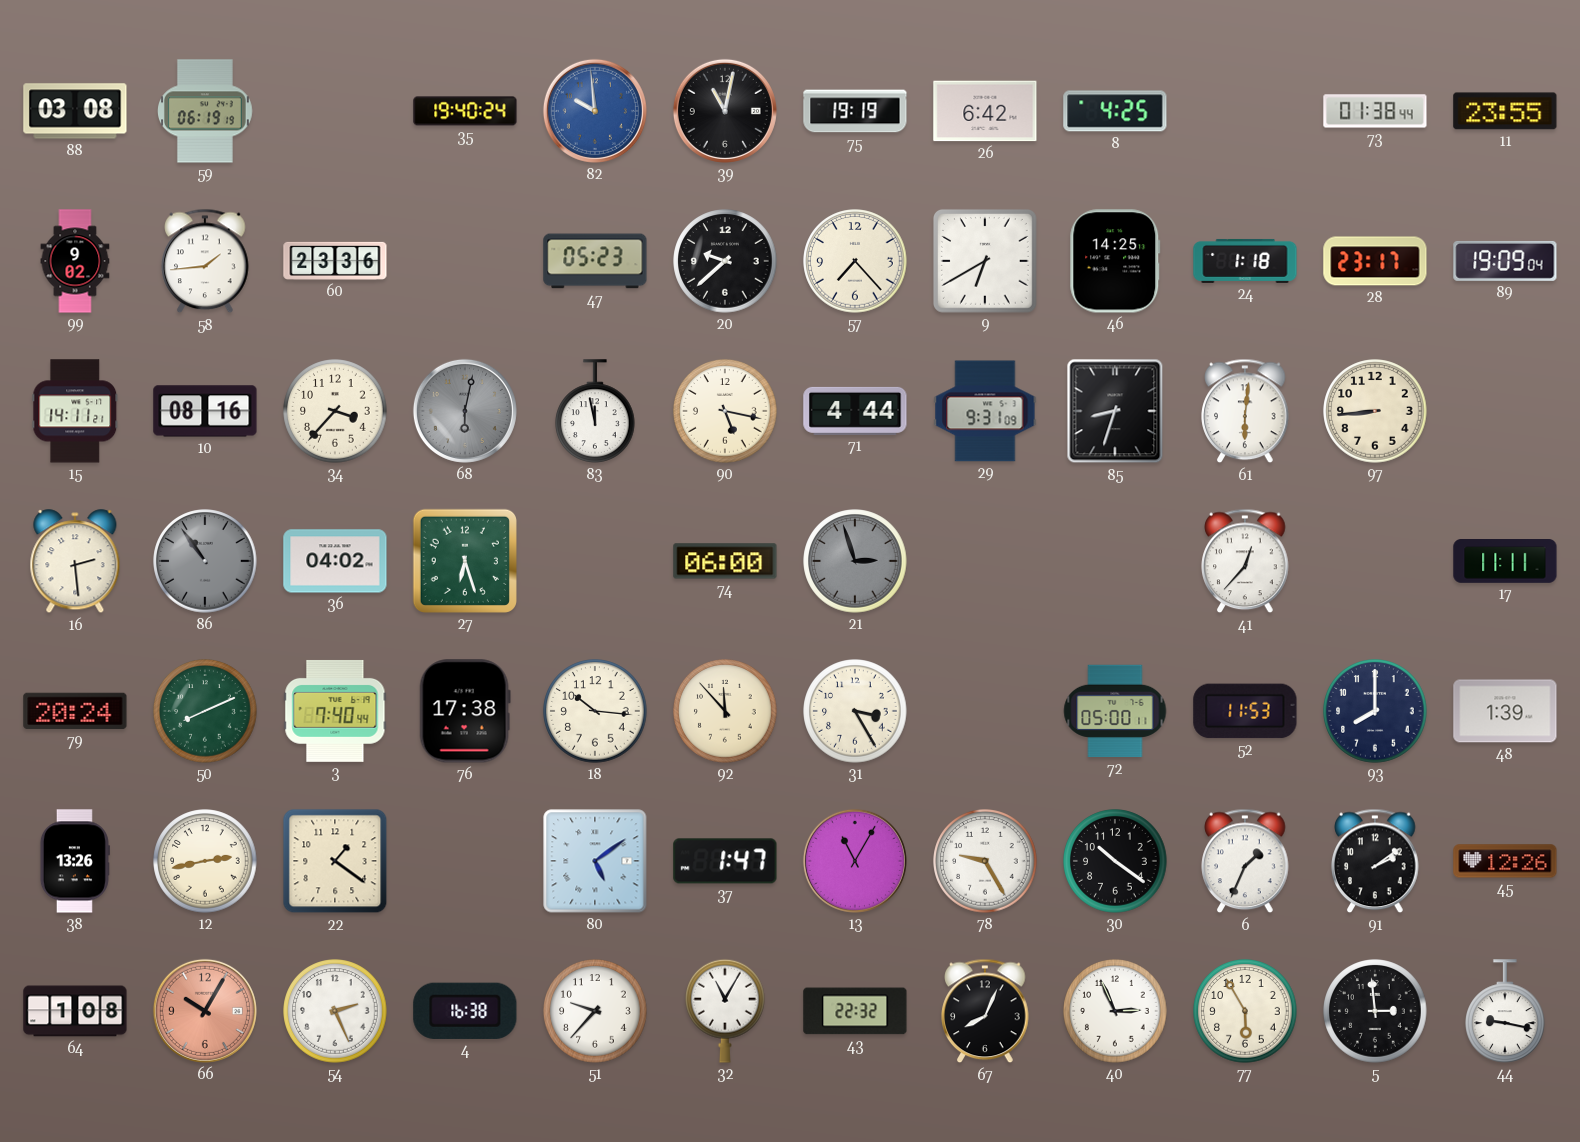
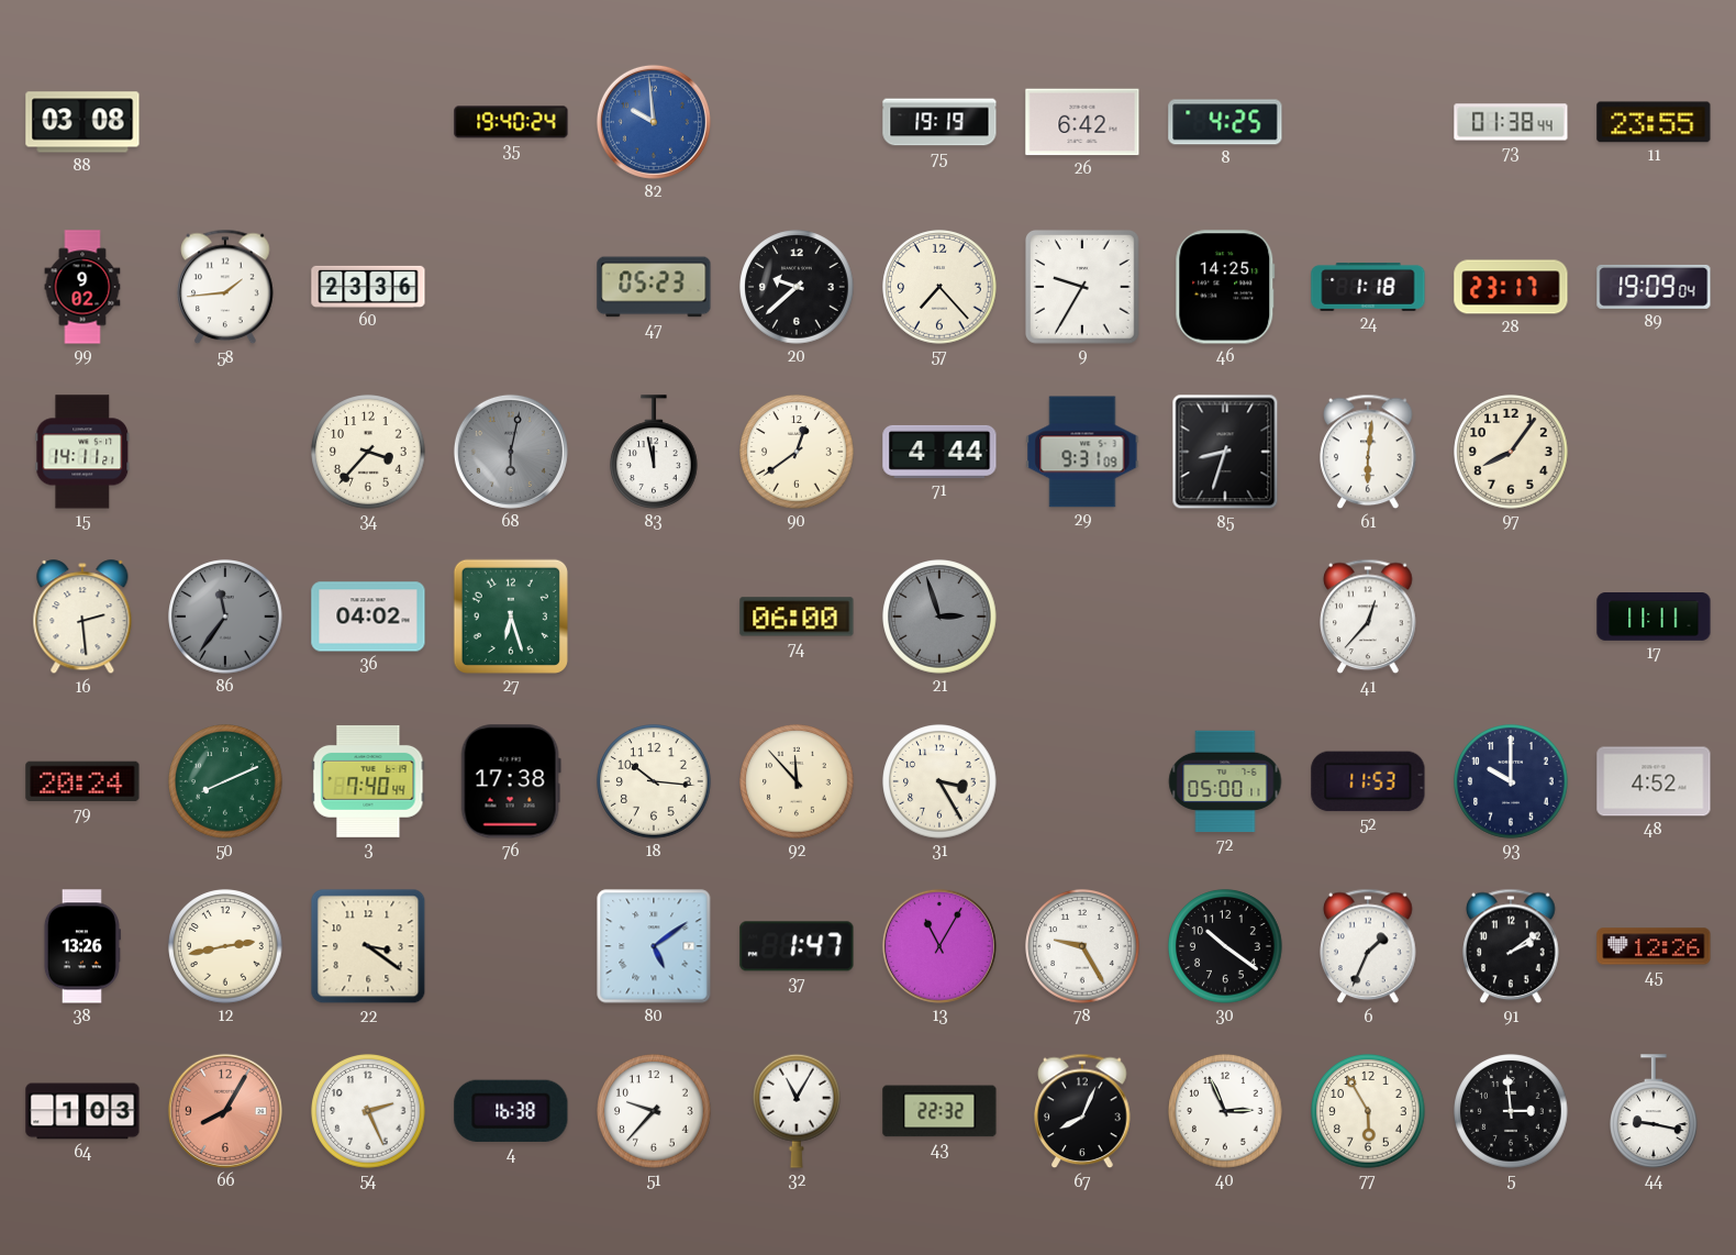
59: 06:19 -> none
39: 11:02 -> none
9: 6:40 -> 9:35
10: 08:16 -> none
90: 5:17 -> 12:39
97: 8:44 -> 8:06
86: 10:54 -> 11:36
93: 8:00 -> 10:00
48: 1:39 -> 4:52
22: 1:21 -> 3:21
64: 1:08 -> 1:03
66: 10:05 -> 8:05
